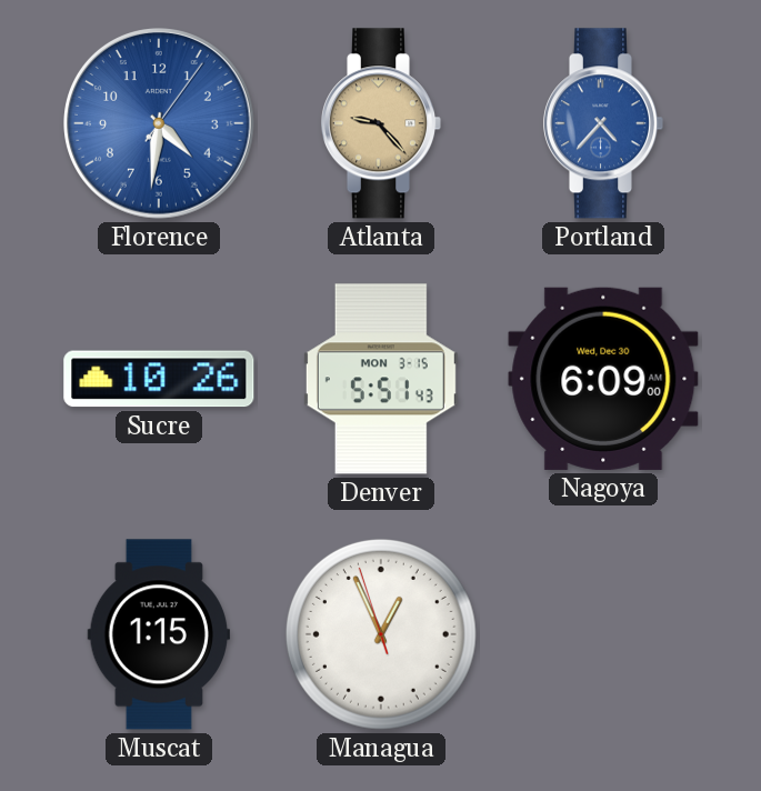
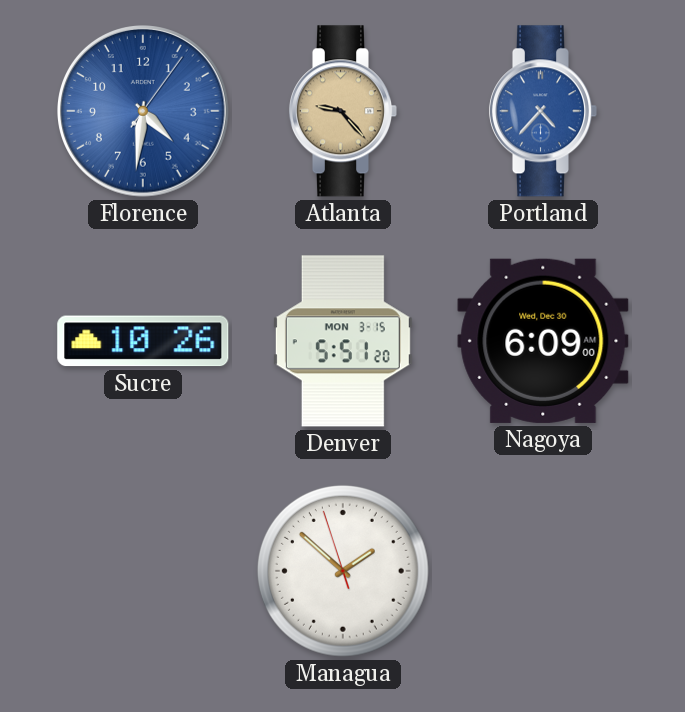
Denver: 5:51:43 -> 5:51:20
Muscat: 1:15 -> none
Managua: 12:55 -> 1:51
